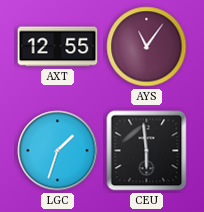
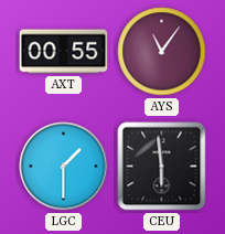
AXT: 12:55 -> 00:55
LGC: 1:33 -> 1:30
